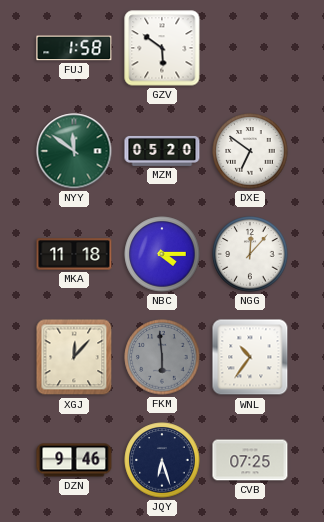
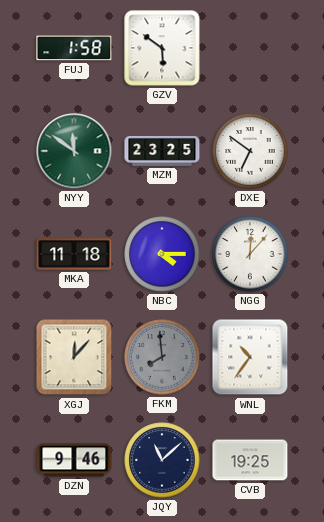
MZM: 05:20 -> 23:25
FKM: 5:59 -> 7:59
JQY: 6:27 -> 11:08
CVB: 07:25 -> 19:25
